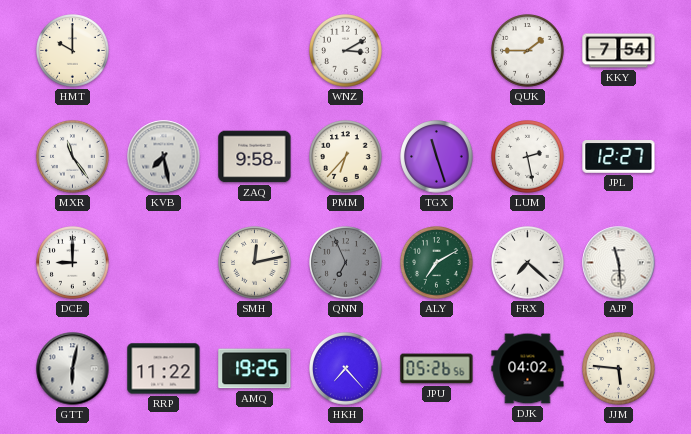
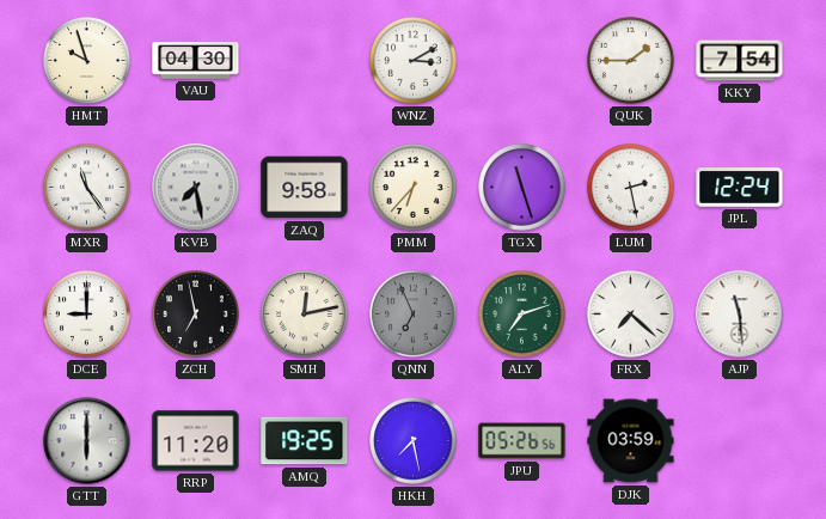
HMT: 10:00 -> 9:57
VAU: none -> 04:30
JPL: 12:27 -> 12:24
ZCH: none -> 6:58
ALY: 7:10 -> 7:12
GTT: 6:02 -> 6:00
RRP: 11:22 -> 11:20
HKH: 7:23 -> 7:28
DJK: 04:02 -> 03:59
JJM: 5:46 -> none
